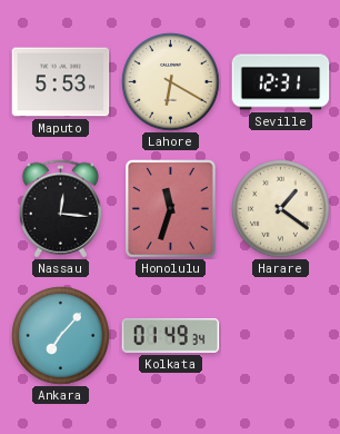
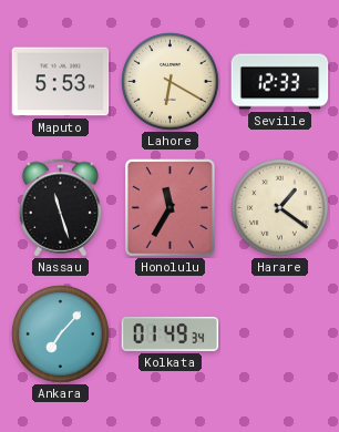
Seville: 12:31 -> 12:33
Nassau: 12:16 -> 11:27
Honolulu: 11:33 -> 11:35
